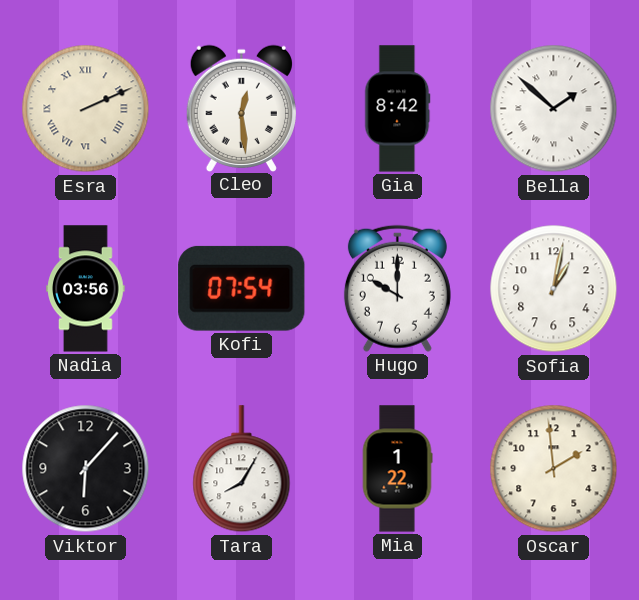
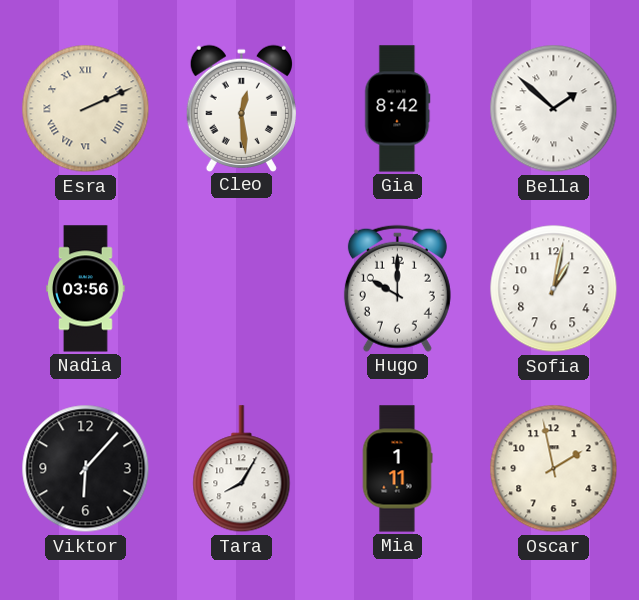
Kofi: 07:54 -> none
Mia: 1:22 -> 1:11
Oscar: 1:59 -> 1:58
